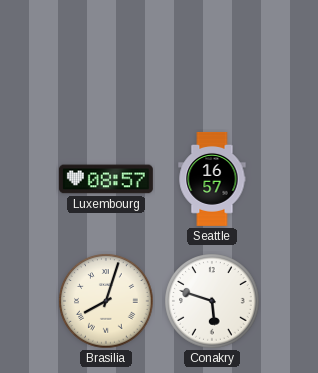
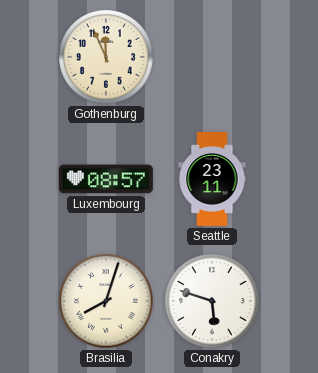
Gothenburg: none -> 11:56
Seattle: 16:57 -> 23:11
